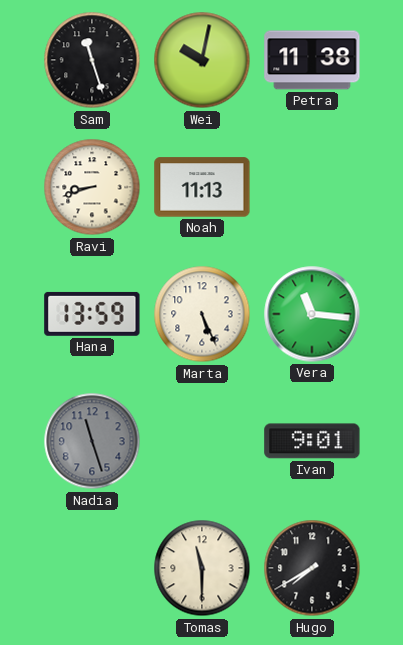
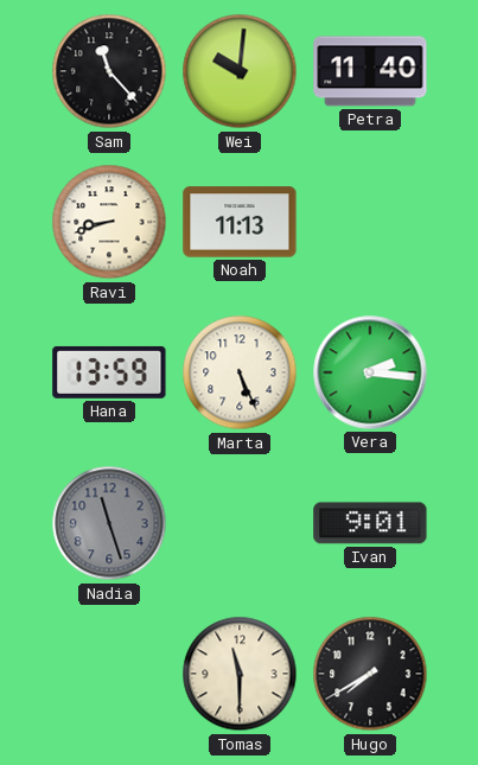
Sam: 11:27 -> 11:23
Wei: 10:02 -> 10:01
Petra: 11:38 -> 11:40
Vera: 11:16 -> 2:16
